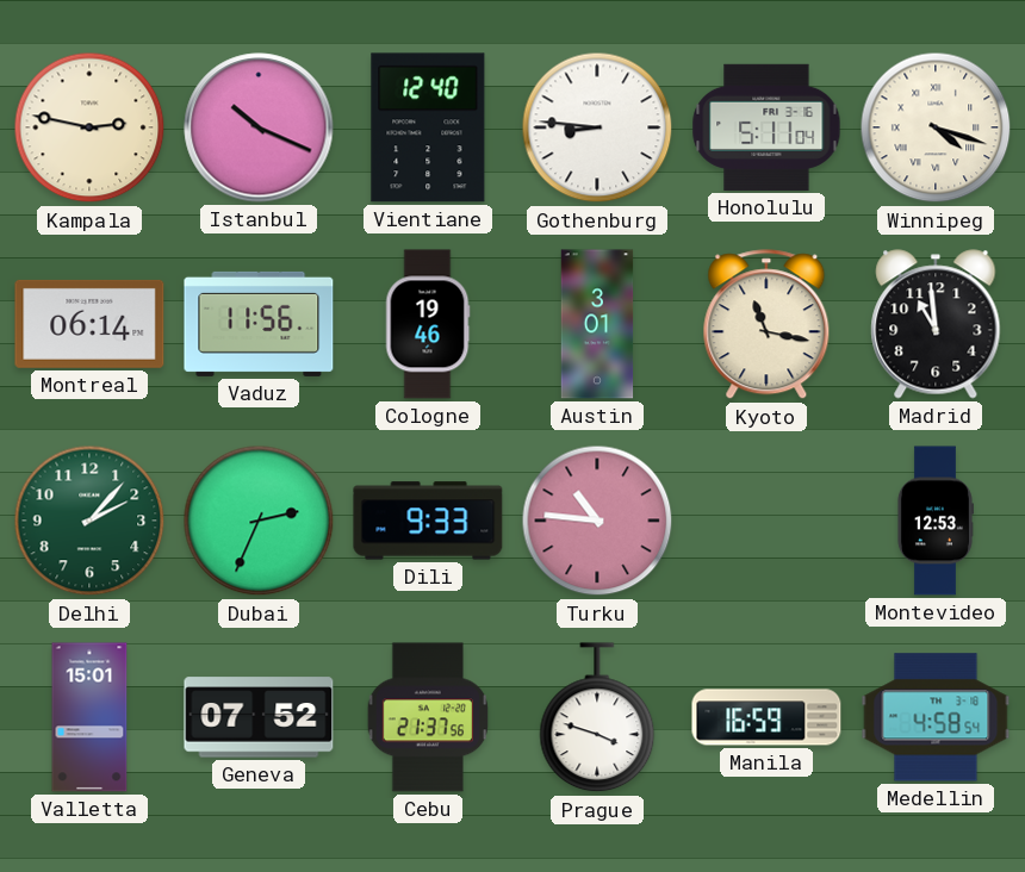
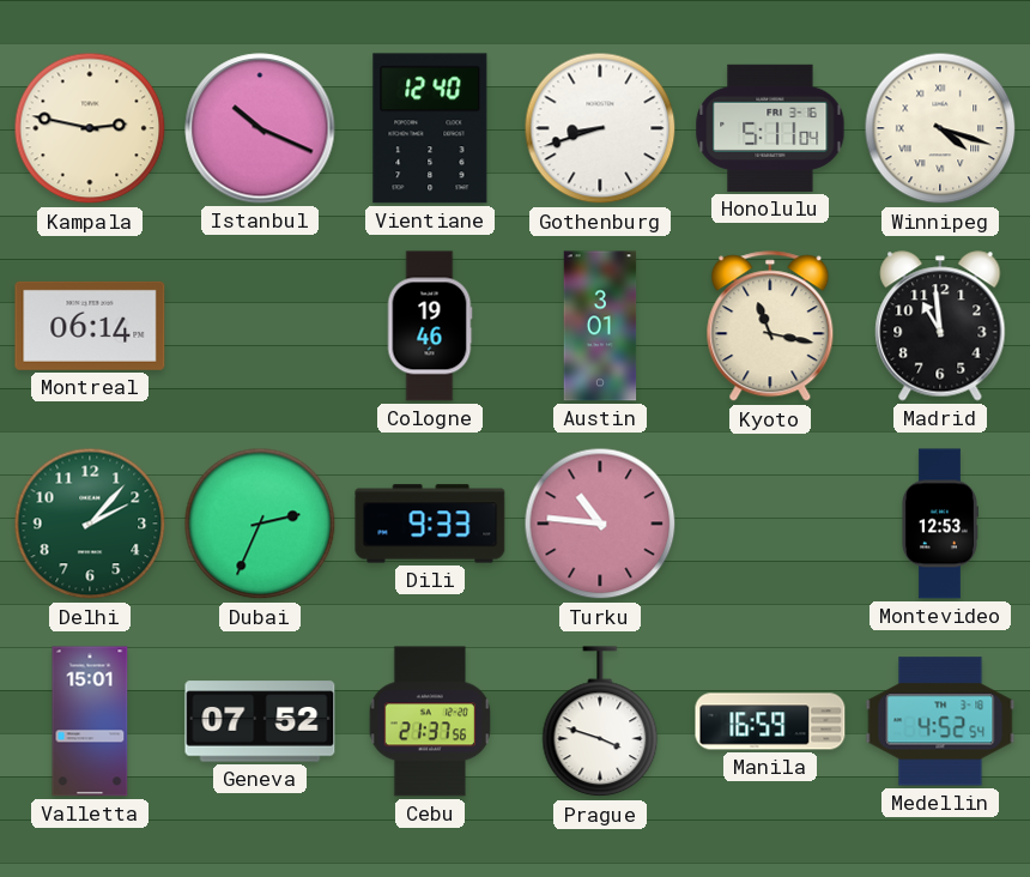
Gothenburg: 8:46 -> 8:42
Vaduz: 11:56 -> none
Medellin: 4:58 -> 4:52
